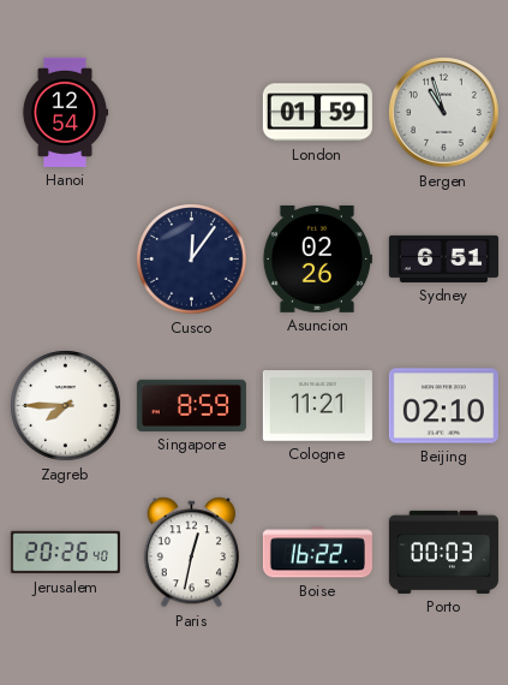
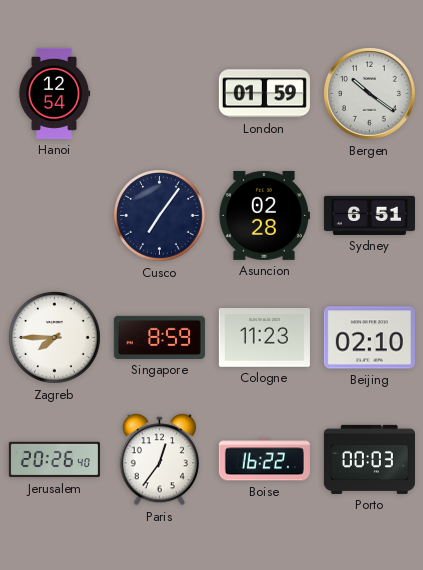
Bergen: 10:57 -> 10:21
Cusco: 12:06 -> 7:06
Asuncion: 02:26 -> 02:28
Cologne: 11:21 -> 11:23
Paris: 12:32 -> 12:36
